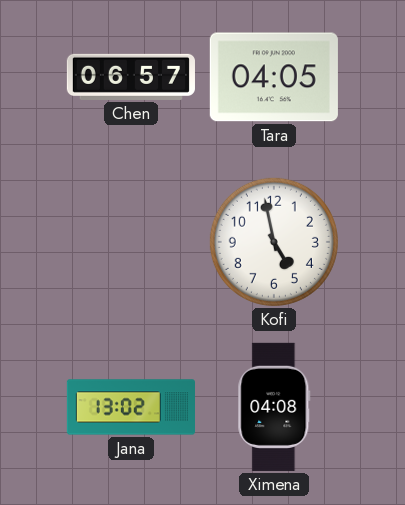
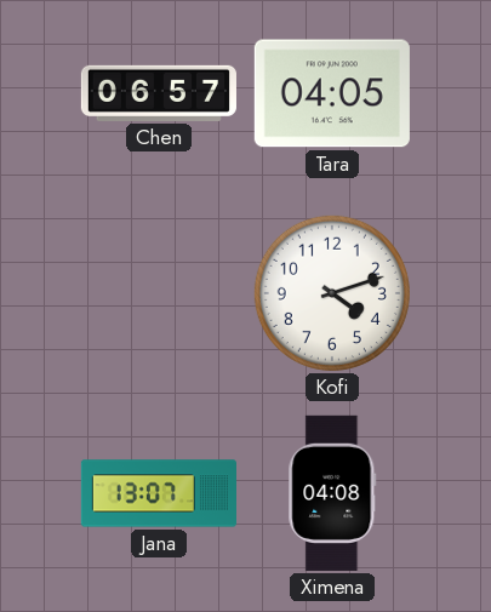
Kofi: 4:58 -> 4:12
Jana: 13:02 -> 13:07
